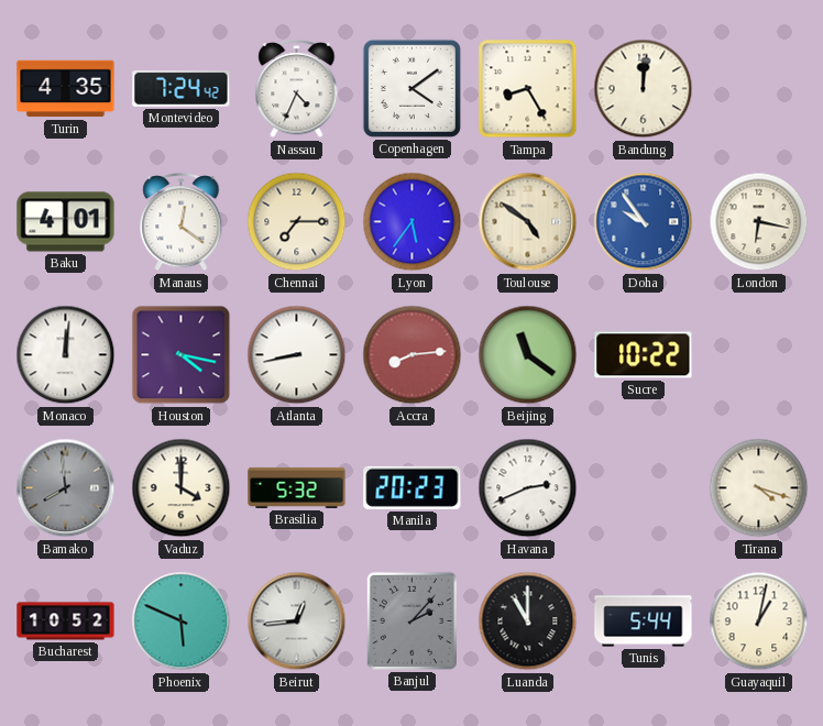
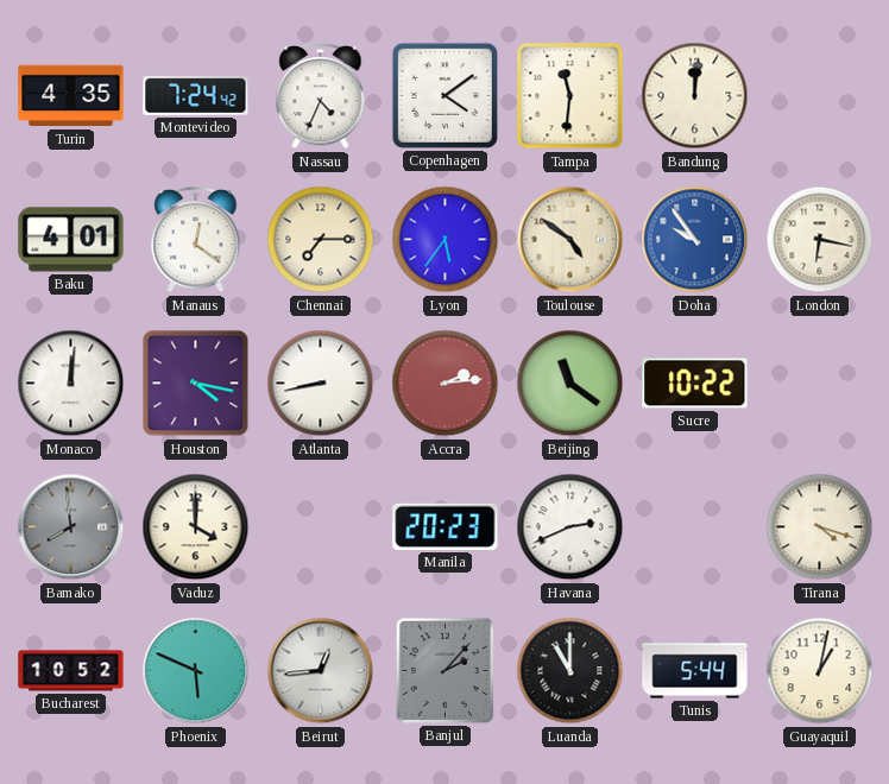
Tampa: 8:25 -> 11:31
Accra: 8:14 -> 2:14
Brasilia: 5:32 -> none
